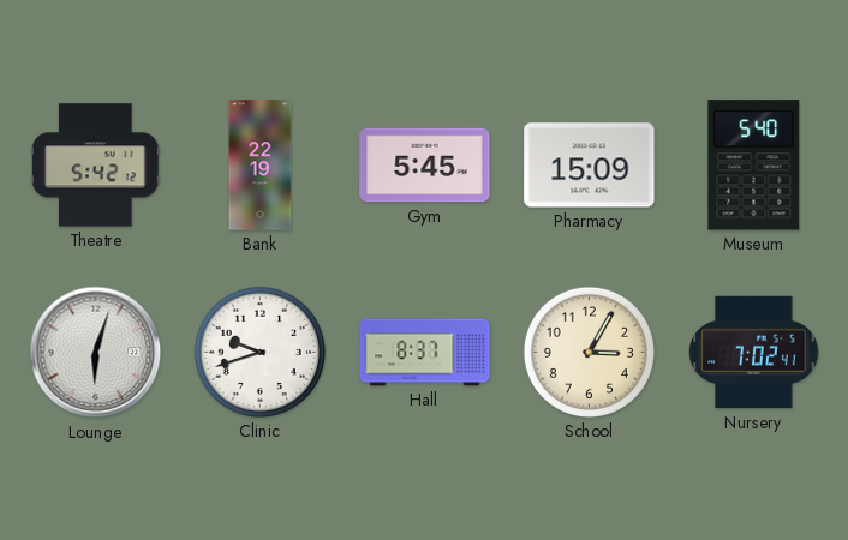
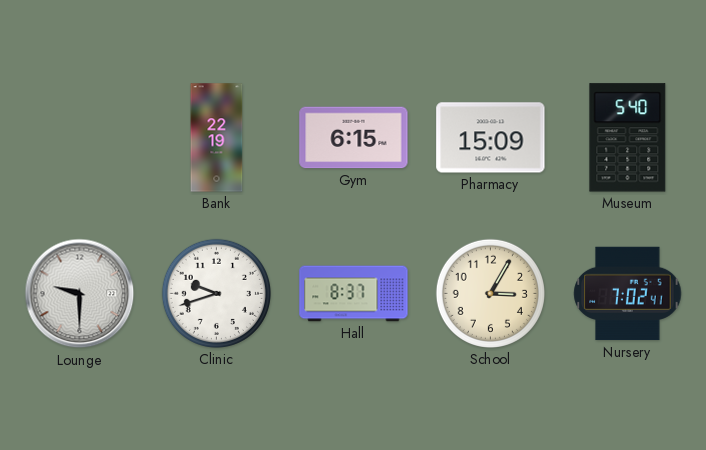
Theatre: 5:42 -> none
Gym: 5:45 -> 6:15
Lounge: 6:03 -> 9:30
